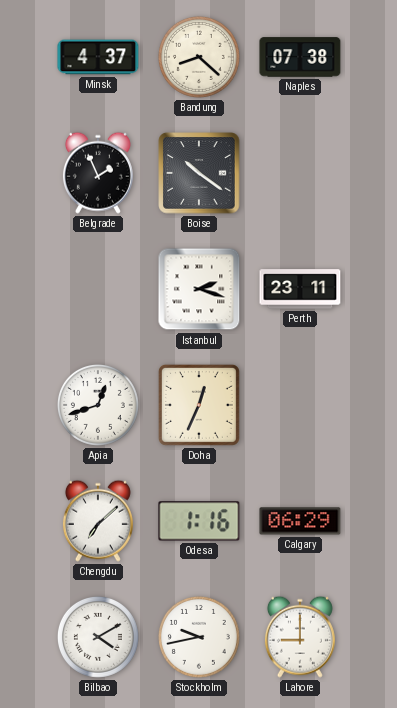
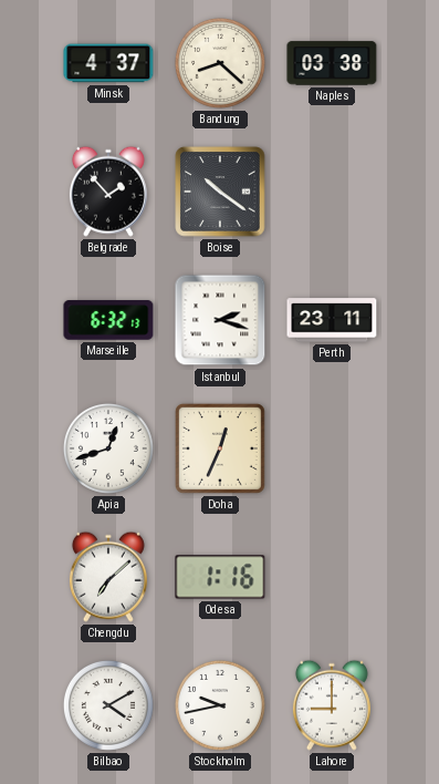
Naples: 07:38 -> 03:38
Belgrade: 1:56 -> 1:53
Marseille: none -> 6:32
Calgary: 06:29 -> none
